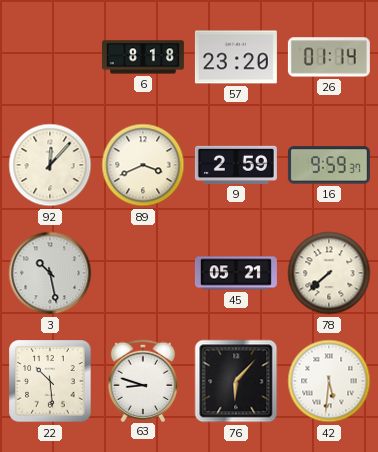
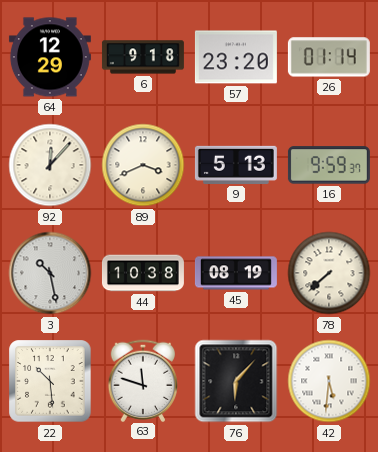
64: none -> 12:29
6: 8:18 -> 9:18
9: 2:59 -> 5:13
44: none -> 10:38
45: 05:21 -> 08:19
63: 8:48 -> 11:48
